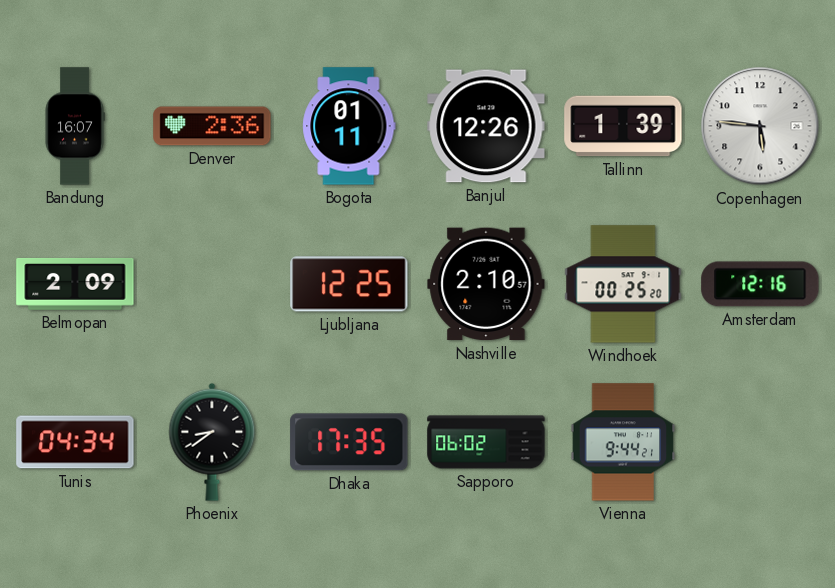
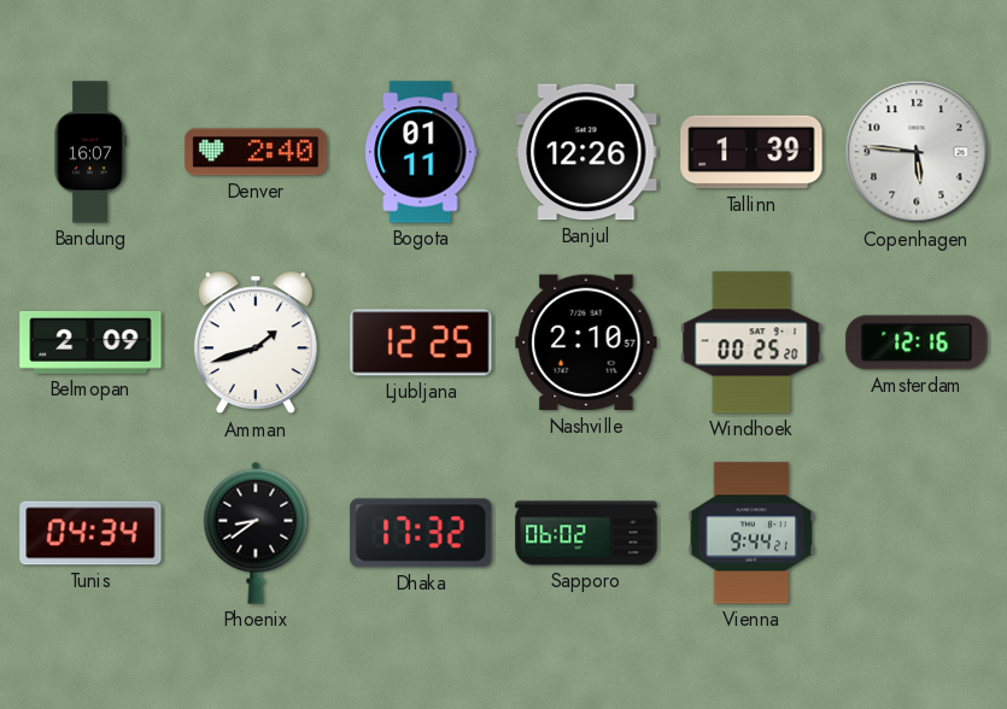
Denver: 2:36 -> 2:40
Amman: none -> 1:42
Dhaka: 17:35 -> 17:32
